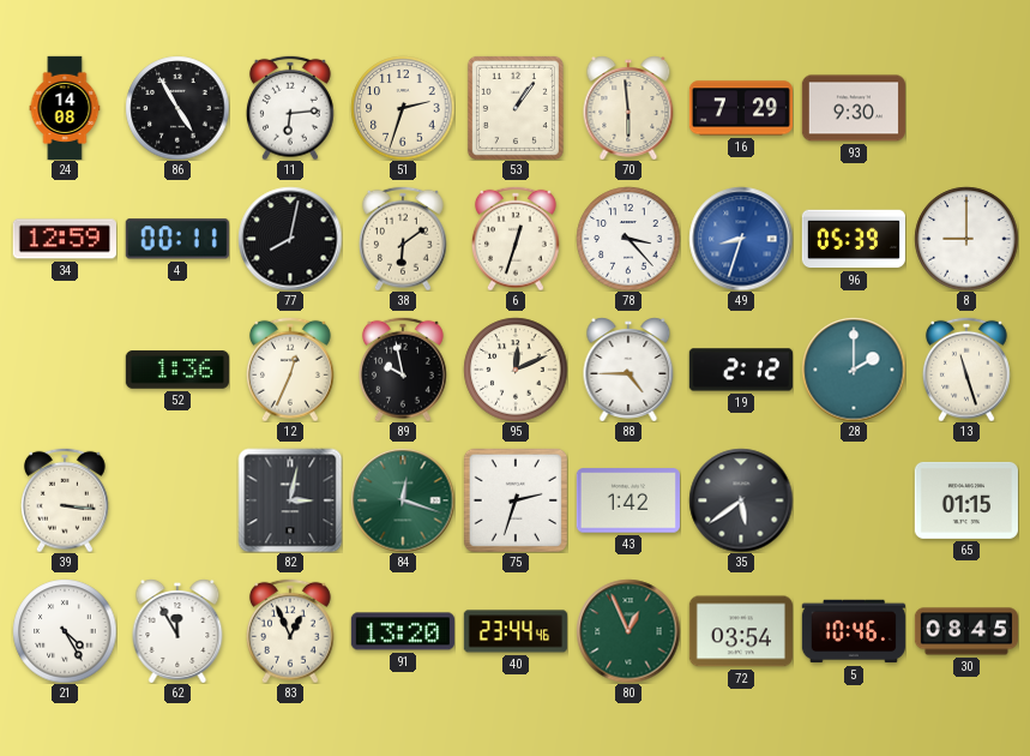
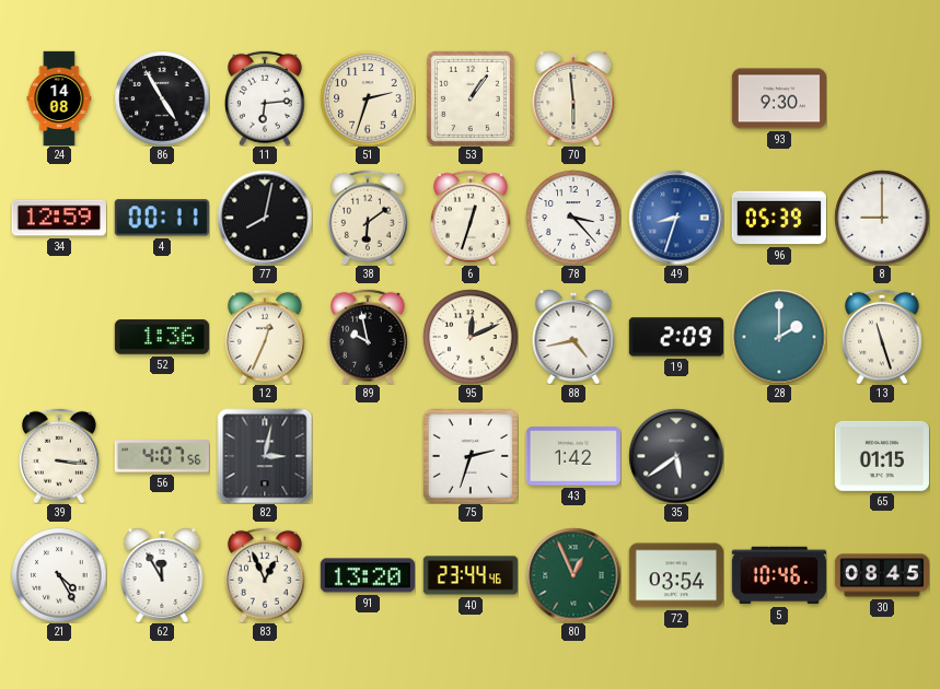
16: 7:29 -> none
88: 4:45 -> 4:43
19: 2:12 -> 2:09
56: none -> 4:07
84: 12:18 -> none
